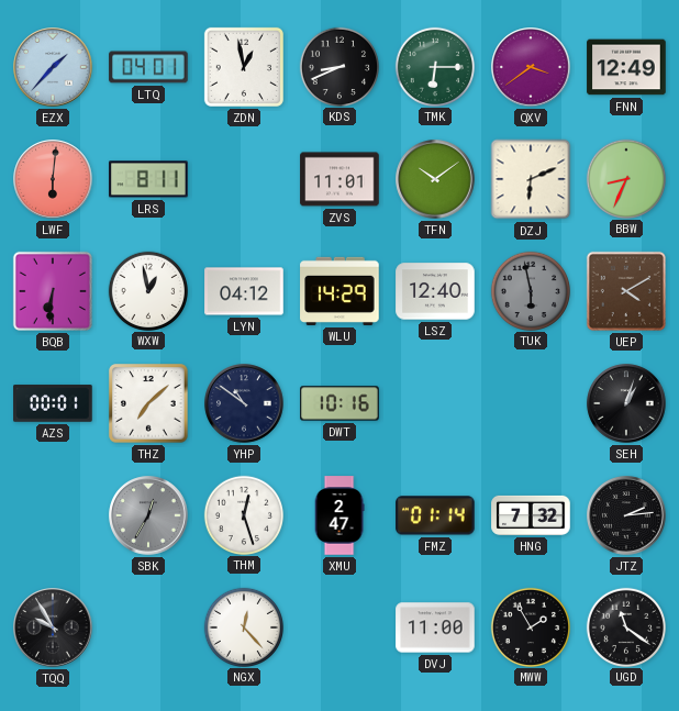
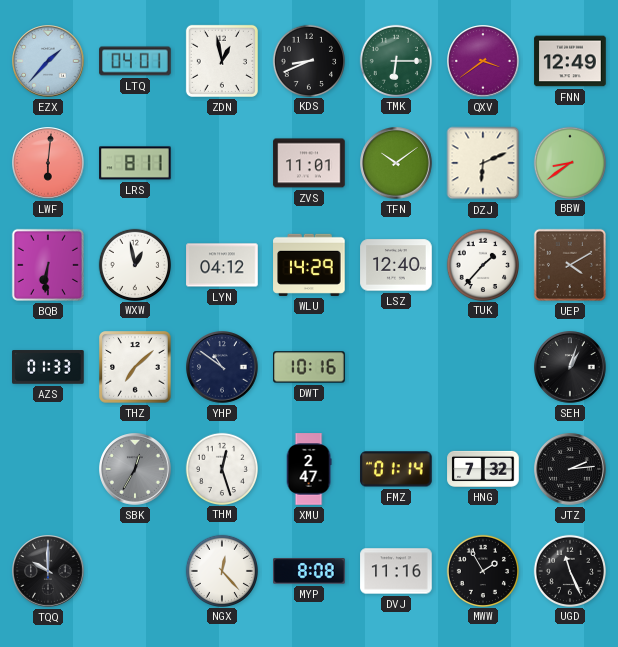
BBW: 8:34 -> 8:39
TUK: 5:58 -> 1:37
TUK dial: grey -> white
AZS: 00:01 -> 01:33
TQQ: 9:55 -> 10:00
MYP: none -> 8:08
DVJ: 11:00 -> 11:16
UGD: 11:21 -> 11:26
